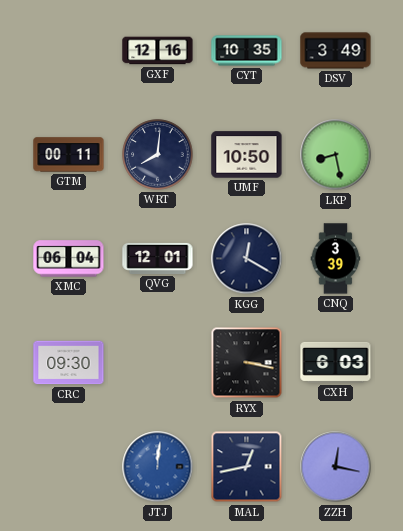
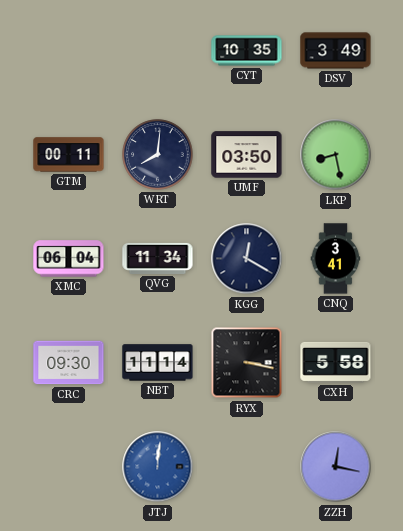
GXF: 12:16 -> none
UMF: 10:50 -> 03:50
QVG: 12:01 -> 11:34
CNQ: 3:39 -> 3:41
NBT: none -> 11:14
CXH: 6:03 -> 5:58
MAL: 12:43 -> none
